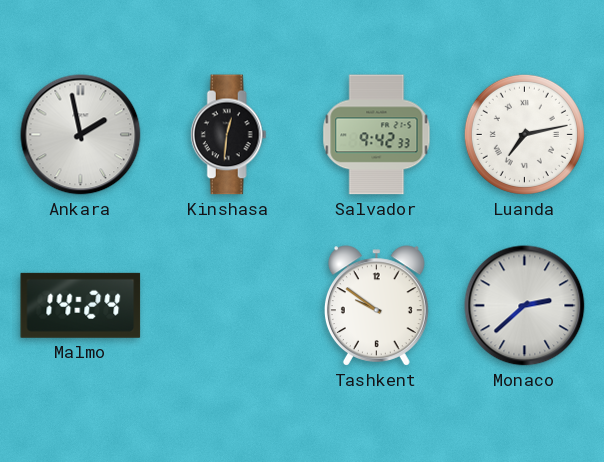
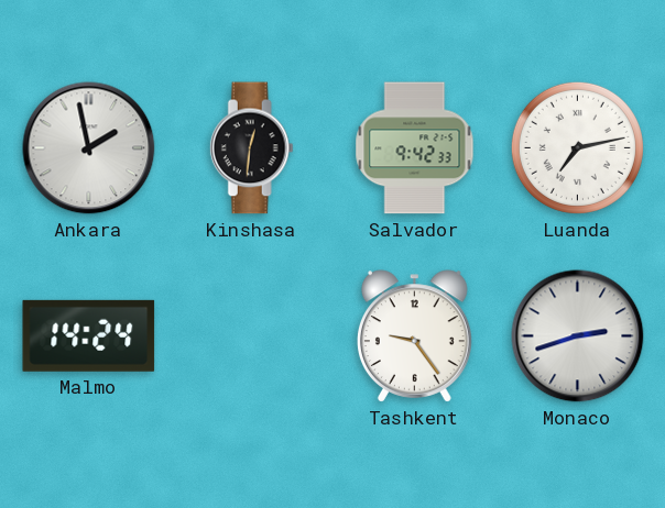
Tashkent: 9:51 -> 9:24
Monaco: 2:38 -> 2:42
